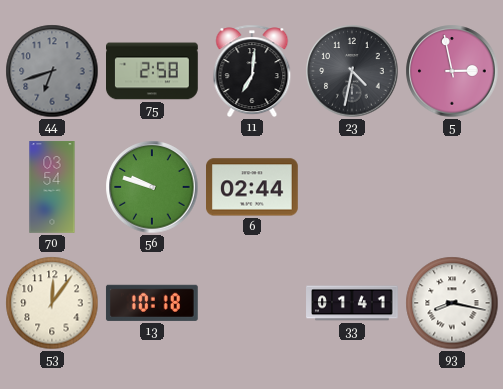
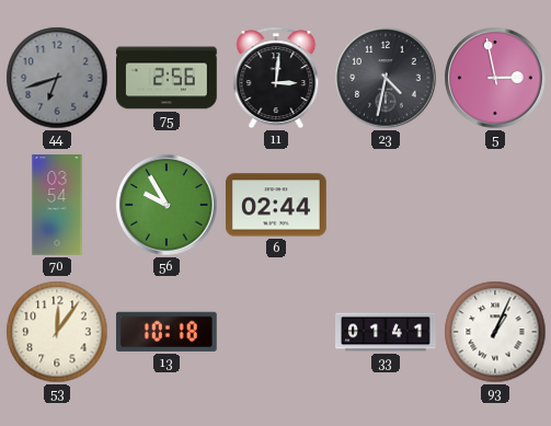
75: 2:58 -> 2:56
11: 7:01 -> 3:01
56: 9:48 -> 9:55
93: 8:17 -> 1:04
